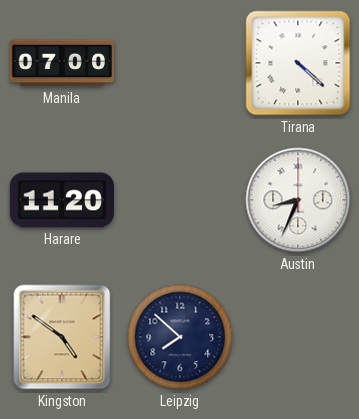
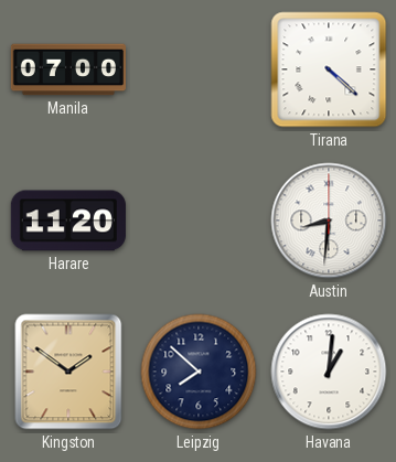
Austin: 8:34 -> 8:31
Kingston: 4:51 -> 1:51
Havana: none -> 1:01
